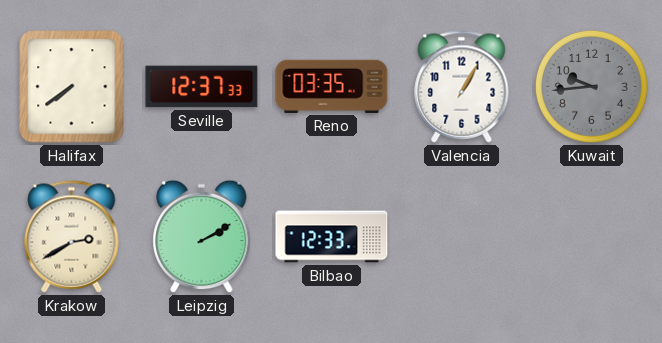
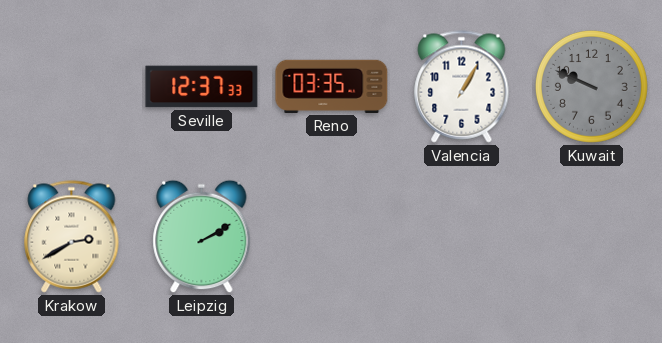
Halifax: 7:39 -> none
Kuwait: 9:44 -> 9:49
Bilbao: 12:33 -> none
